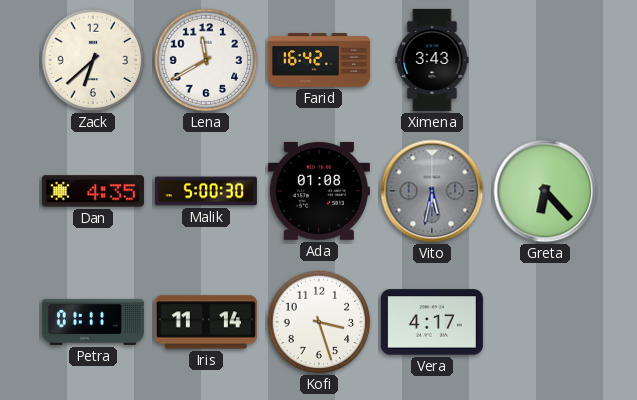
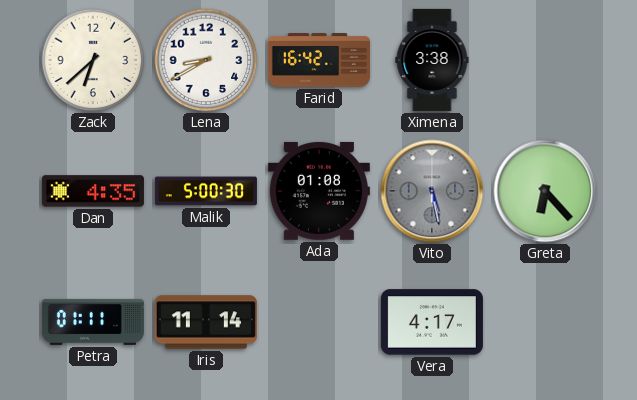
Lena: 11:40 -> 8:40
Ximena: 3:43 -> 3:38
Vito: 5:32 -> 5:28
Kofi: 3:27 -> none
